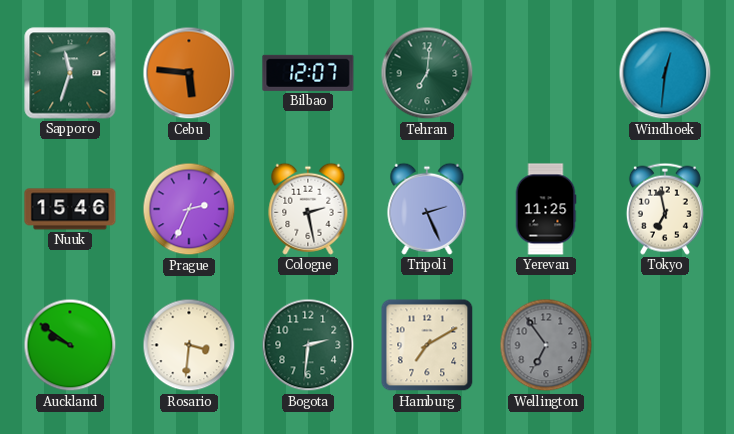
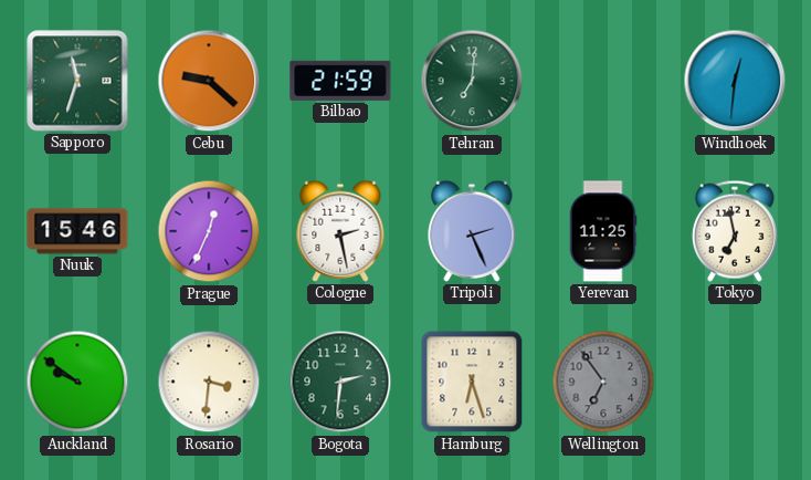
Cebu: 5:46 -> 9:22
Bilbao: 12:07 -> 21:59
Prague: 2:34 -> 12:34
Hamburg: 7:10 -> 6:27
